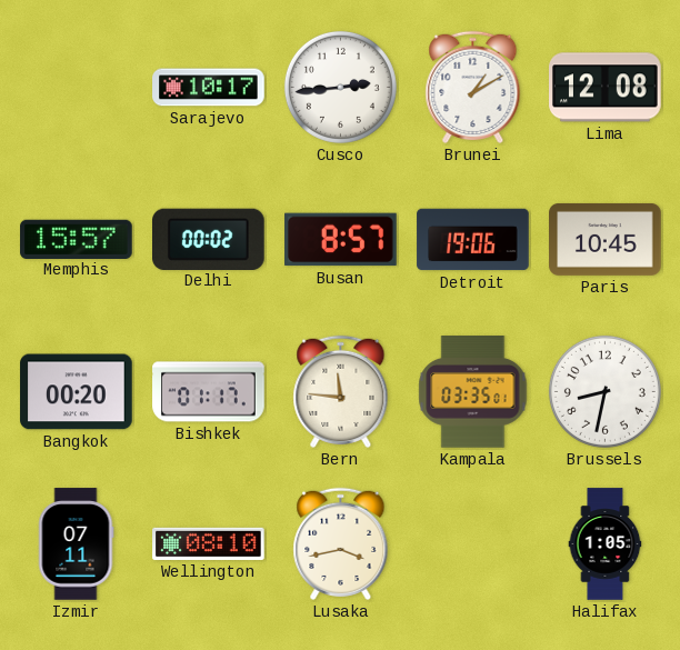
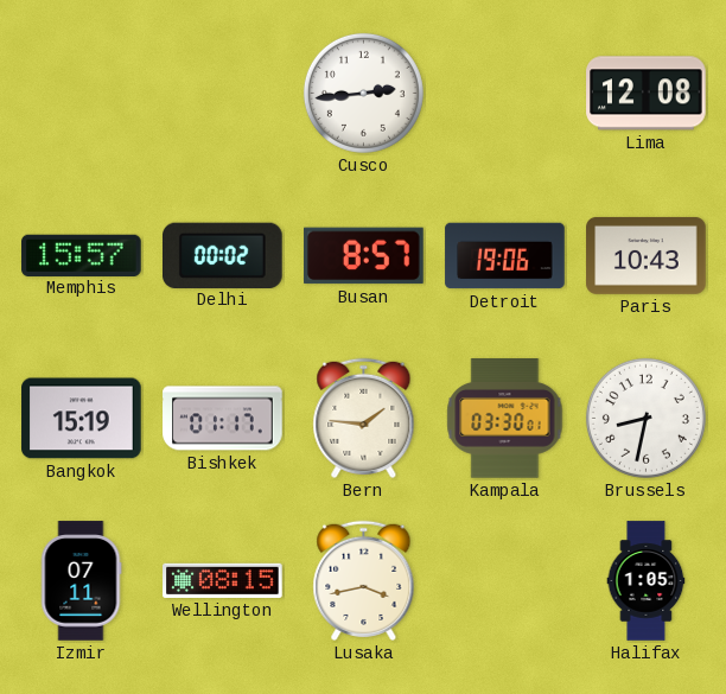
Sarajevo: 10:17 -> none
Brunei: 1:10 -> none
Paris: 10:45 -> 10:43
Bangkok: 00:20 -> 15:19
Bern: 11:46 -> 1:46
Kampala: 03:35 -> 03:30
Wellington: 08:10 -> 08:15
